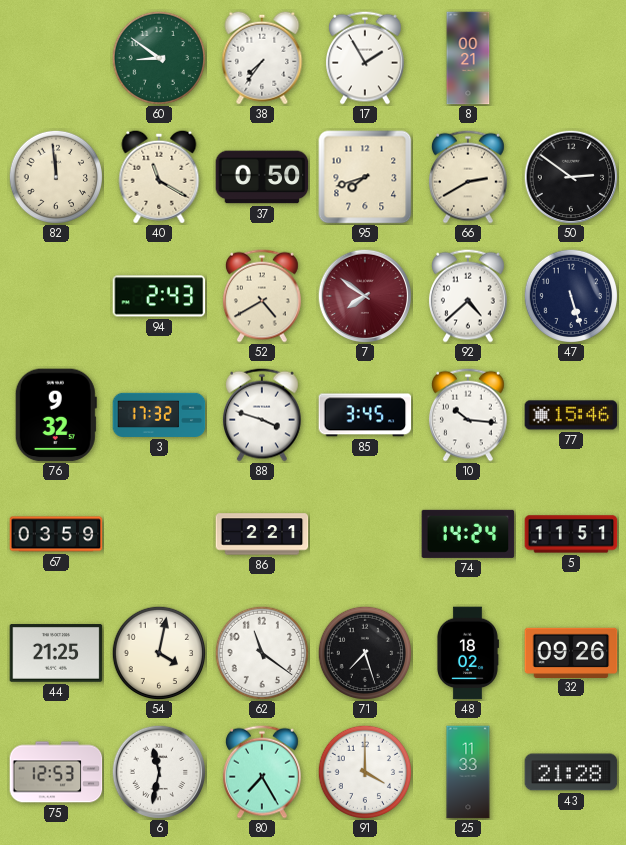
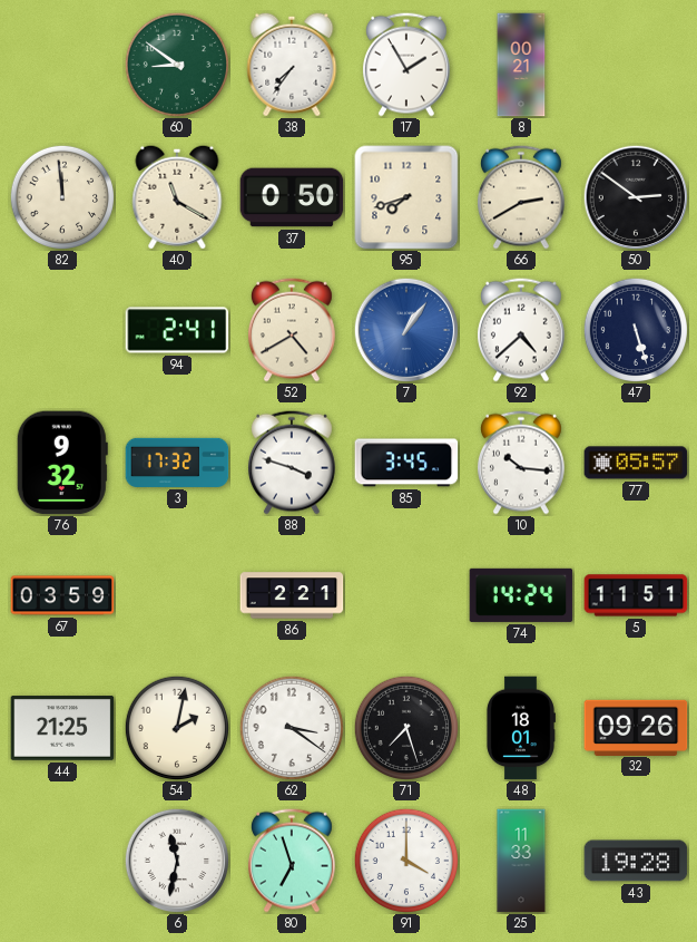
94: 2:43 -> 2:41
7: 7:51 -> 1:06
7 dial: burgundy -> blue
77: 15:46 -> 05:57
54: 4:02 -> 2:02
62: 11:21 -> 3:21
48: 18:02 -> 18:01
75: 12:53 -> none
80: 7:25 -> 6:57
43: 21:28 -> 19:28
